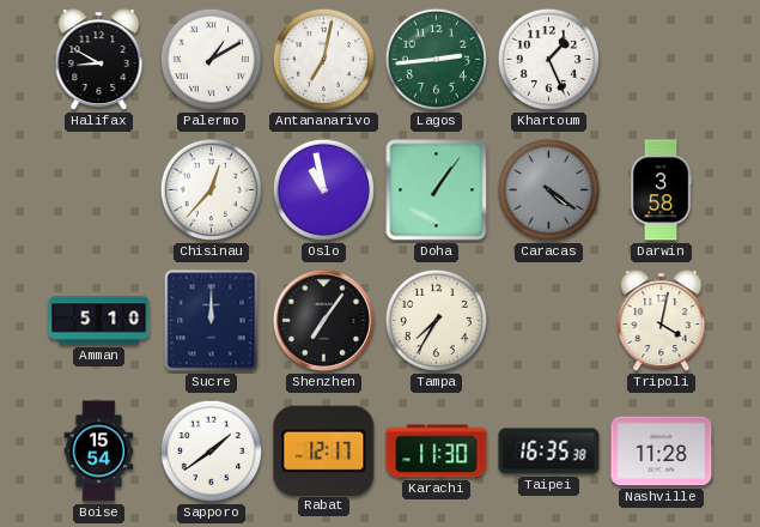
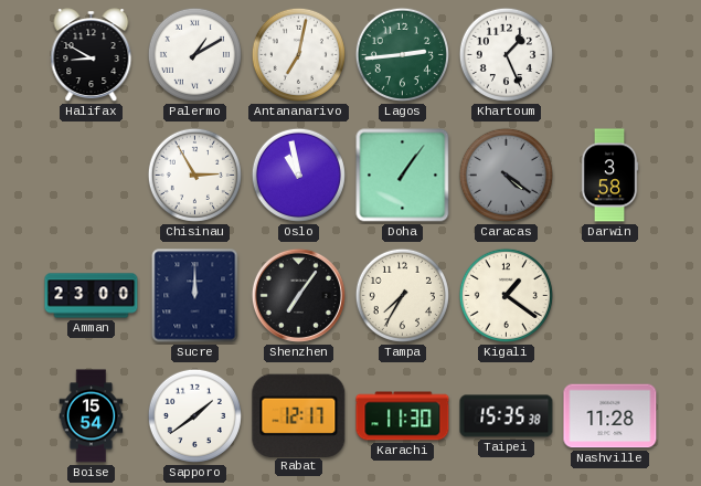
Chisinau: 12:37 -> 2:55
Amman: 5:10 -> 23:00
Kigali: none -> 1:21
Tripoli: 4:02 -> none
Taipei: 16:35 -> 15:35
